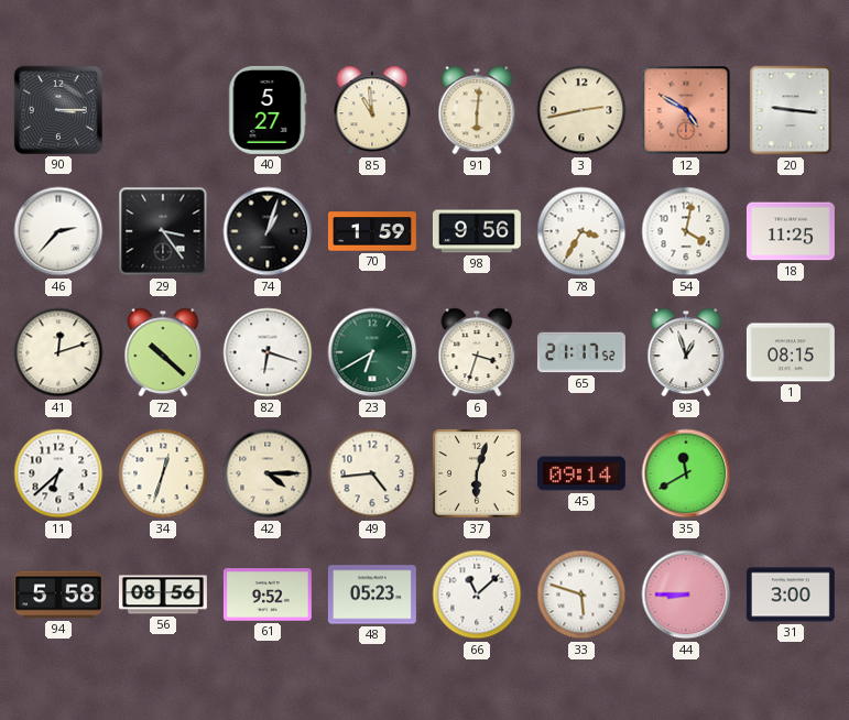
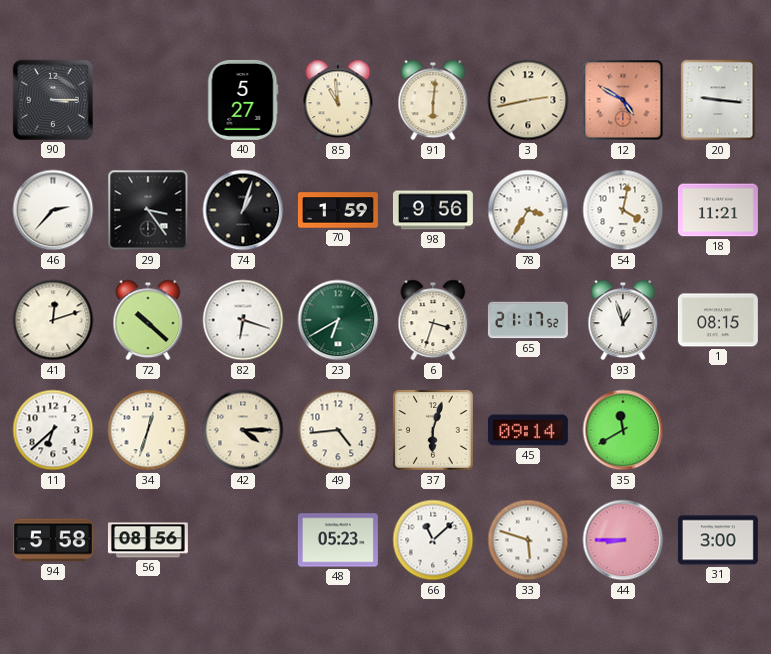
18: 11:25 -> 11:21
61: 9:52 -> none
